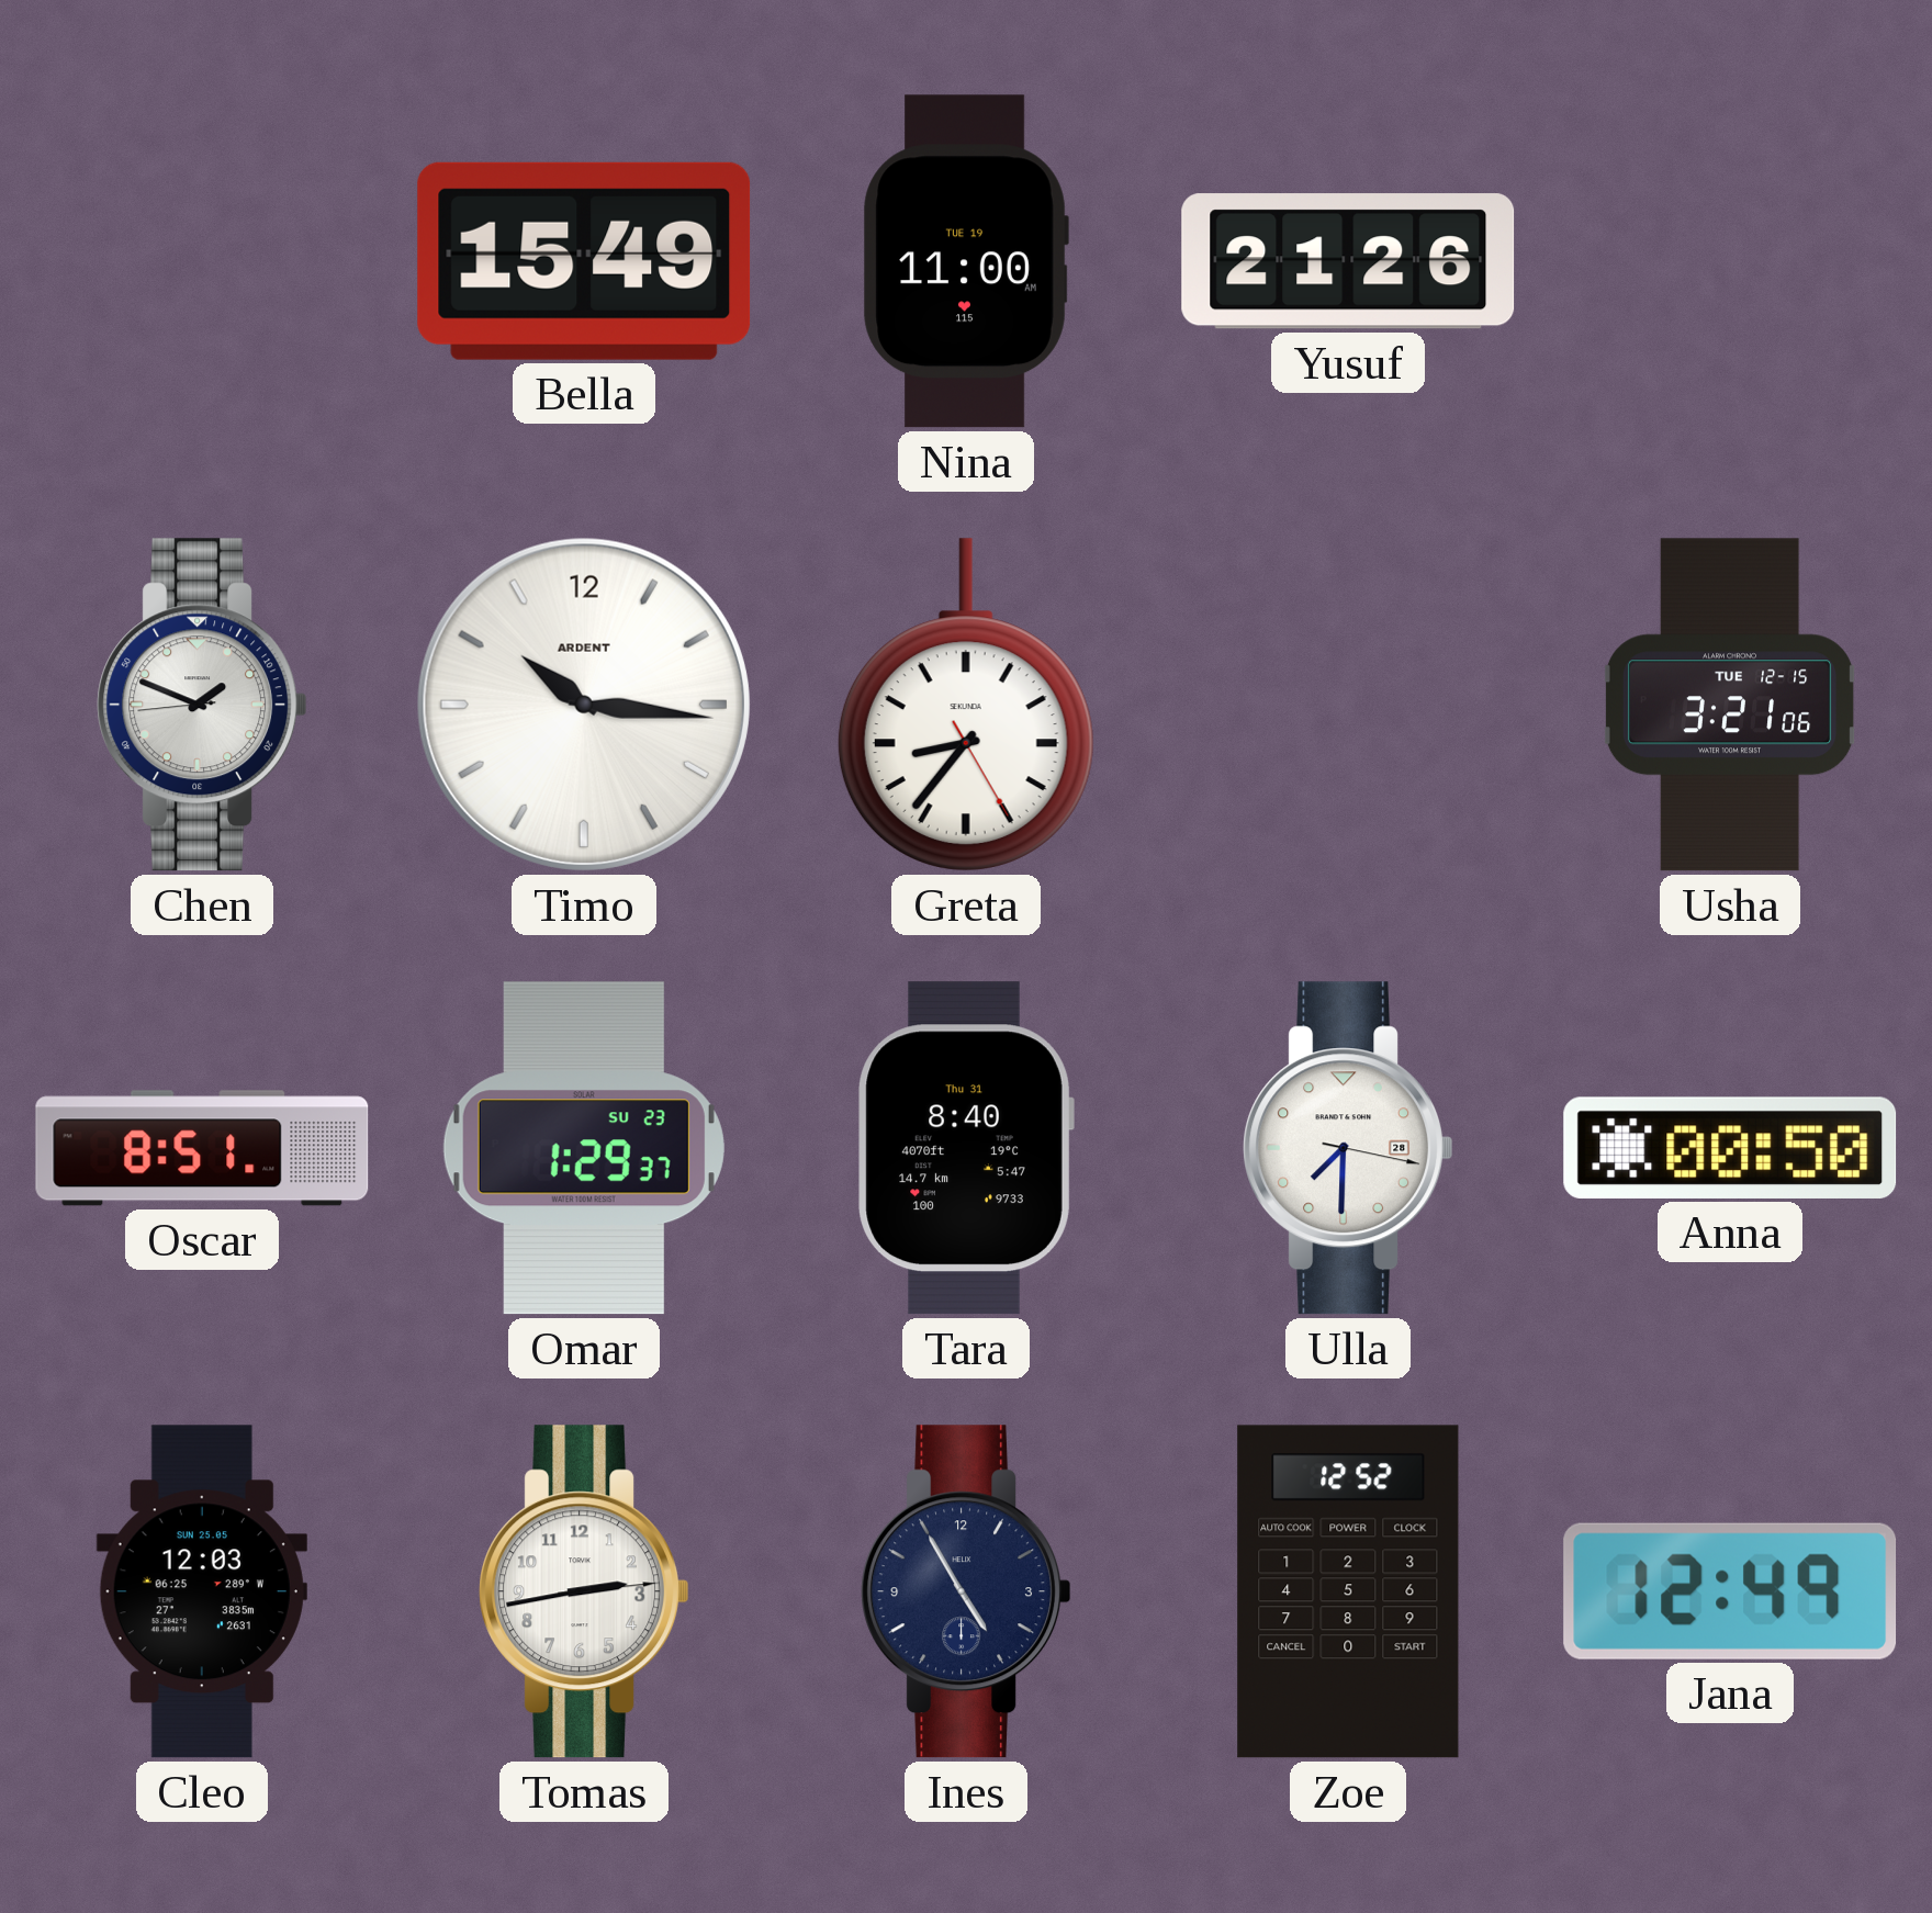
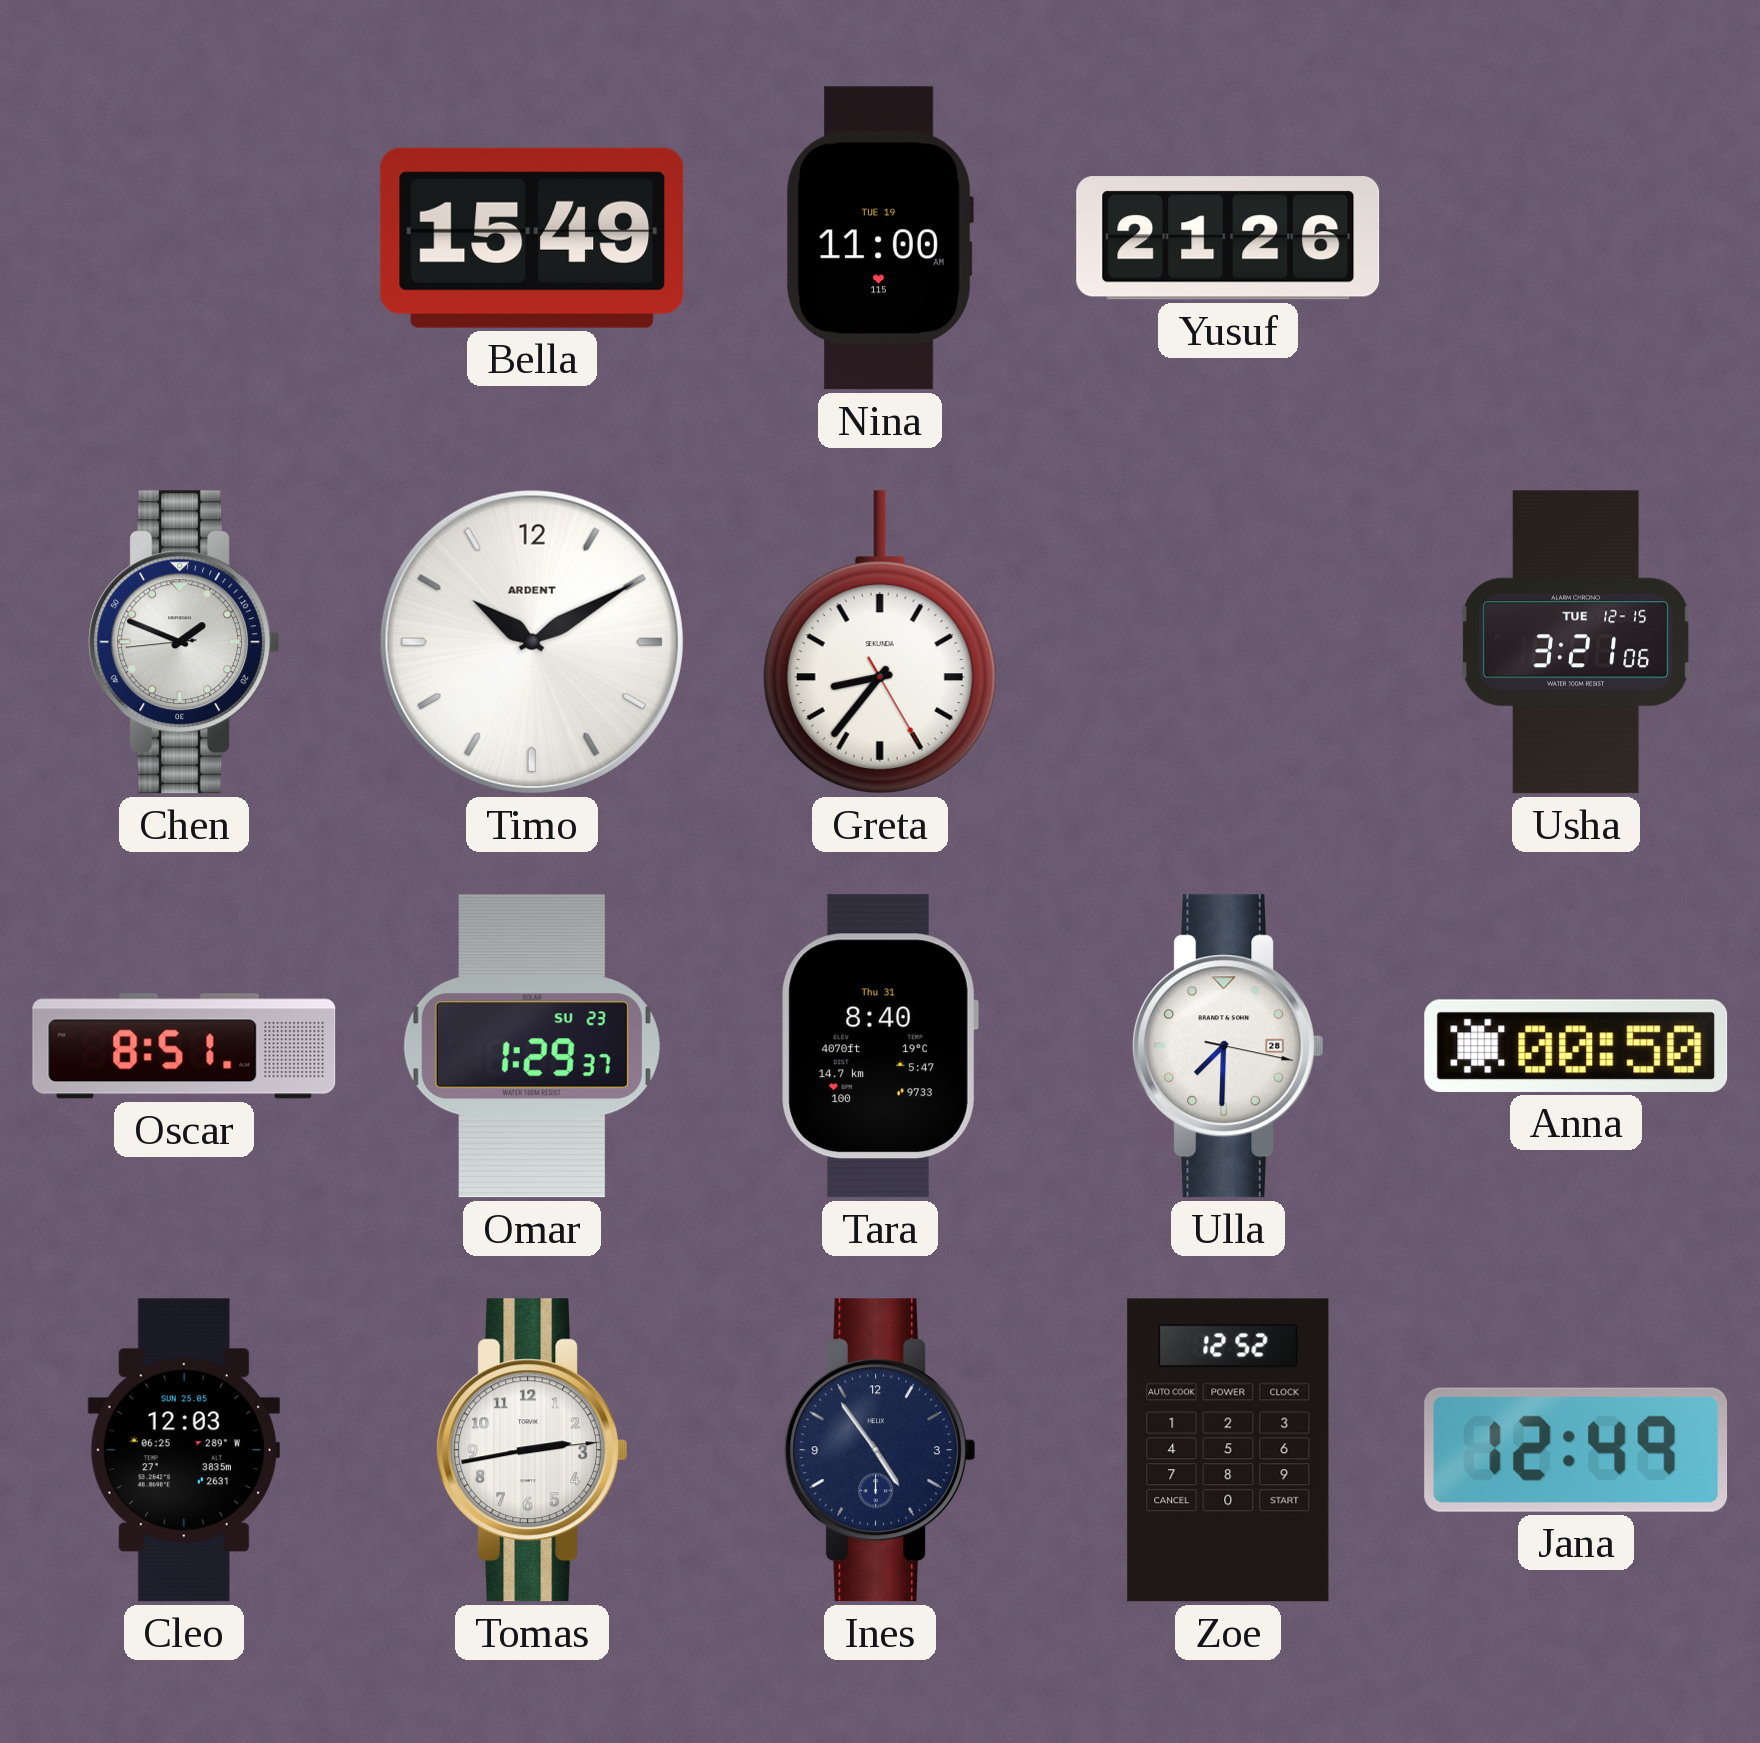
Timo: 10:16 -> 10:10
Ines: 4:55 -> 4:54
